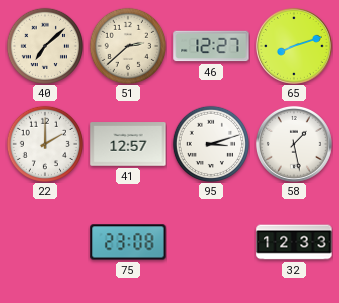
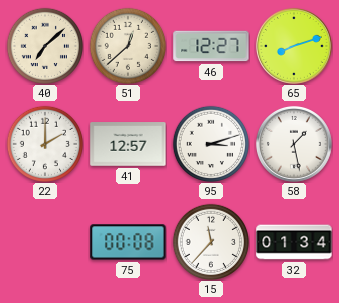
51: 2:38 -> 12:38
75: 23:08 -> 00:08
15: none -> 11:37
32: 12:33 -> 01:34
